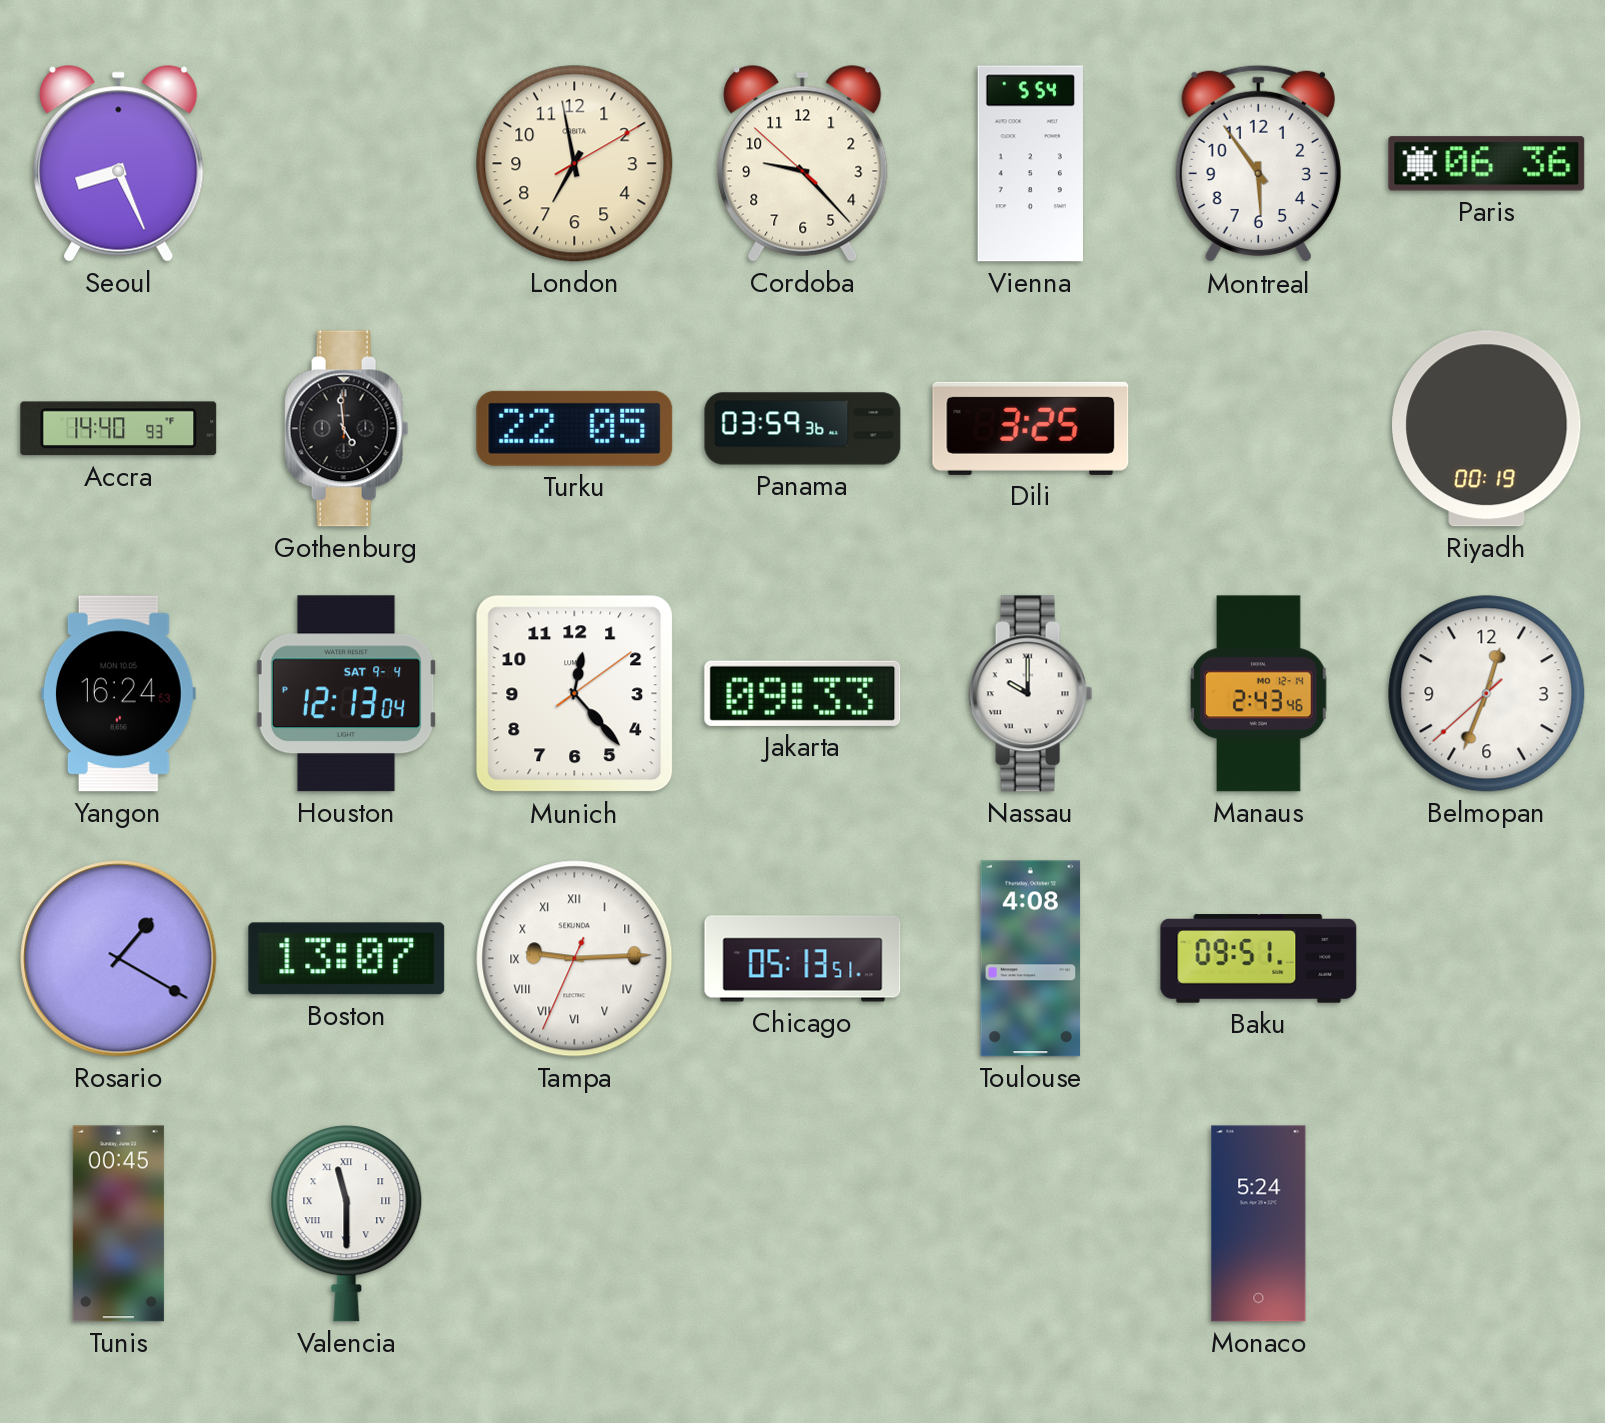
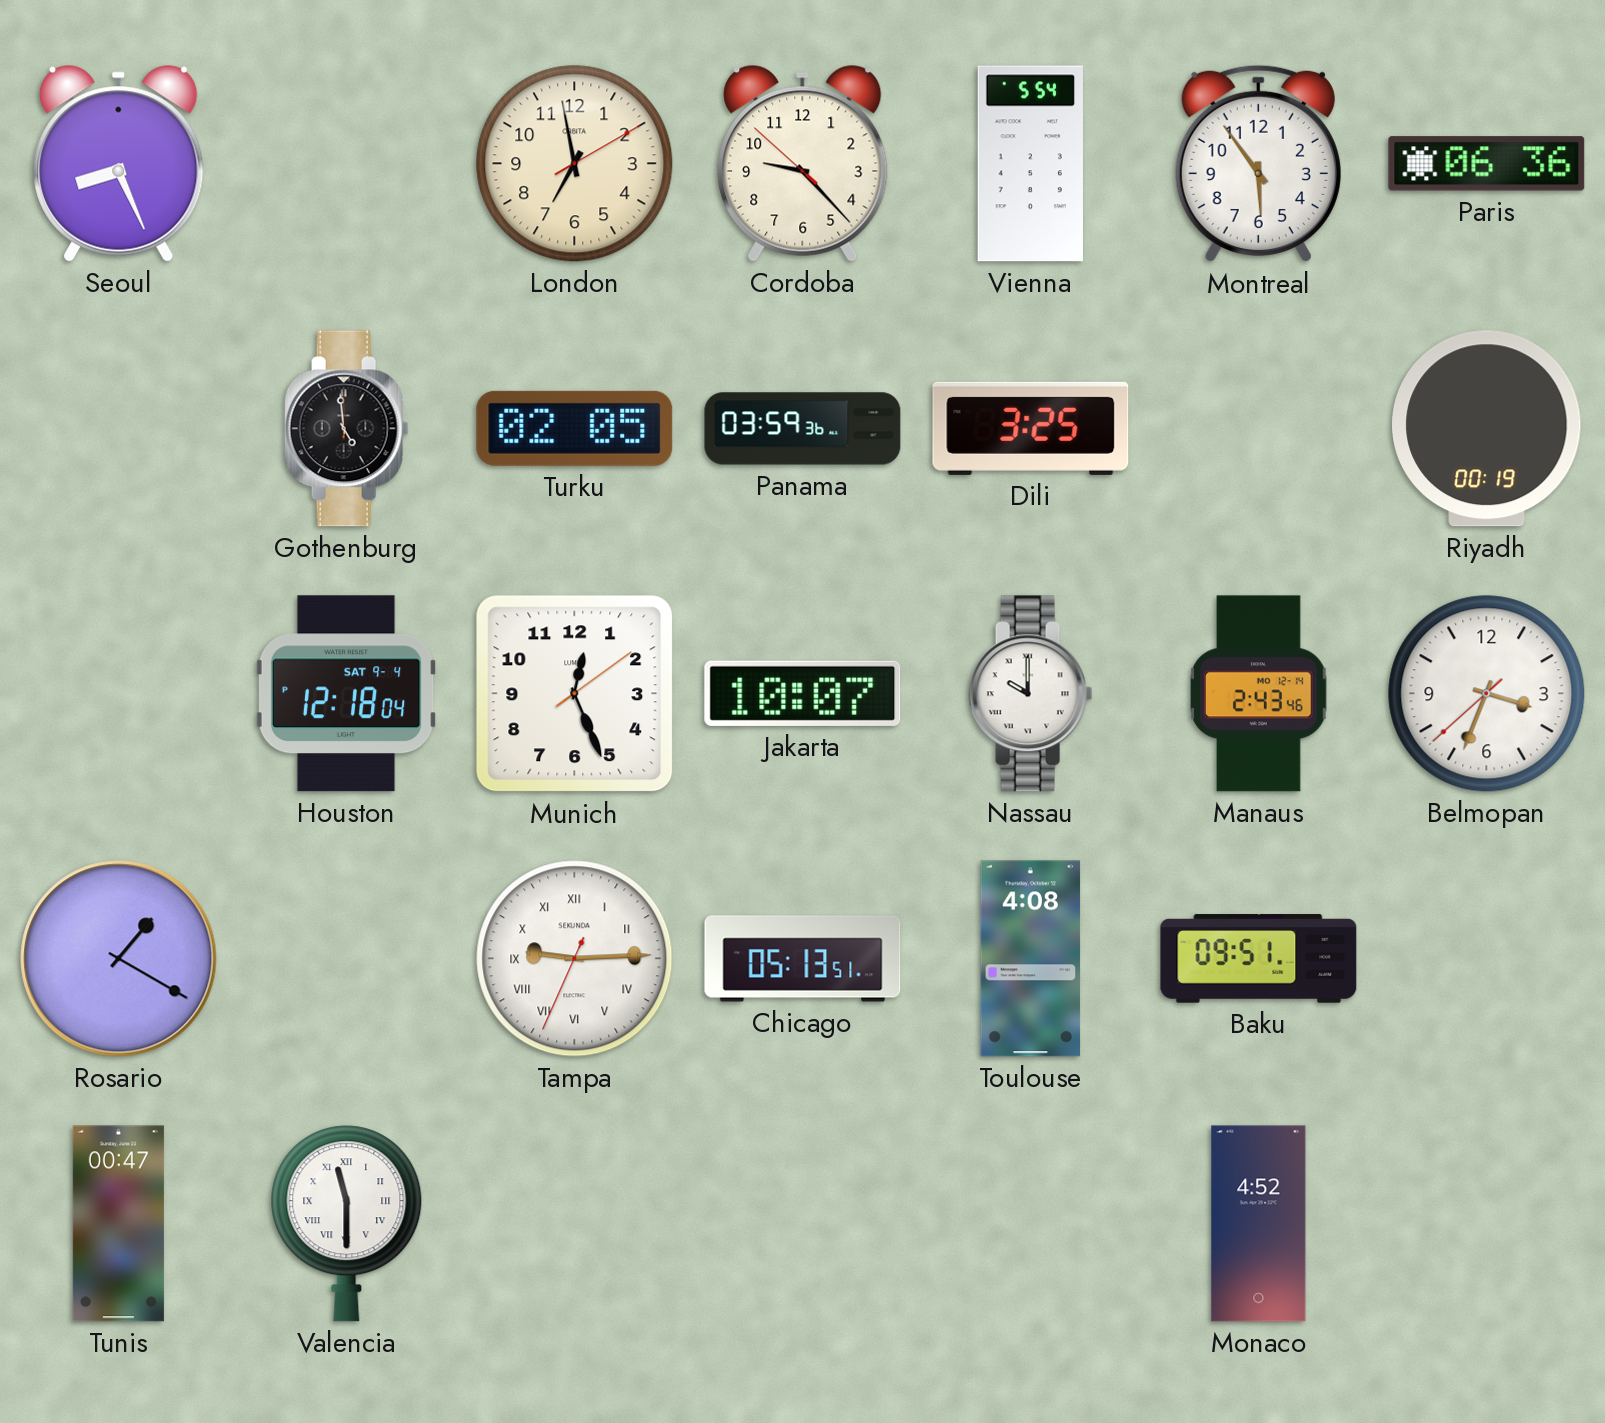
Accra: 14:40 -> none
Turku: 22:05 -> 02:05
Yangon: 16:24 -> none
Houston: 12:13 -> 12:18
Munich: 12:23 -> 12:26
Jakarta: 09:33 -> 10:07
Belmopan: 12:33 -> 3:33
Boston: 13:07 -> none
Tunis: 00:45 -> 00:47
Monaco: 5:24 -> 4:52
